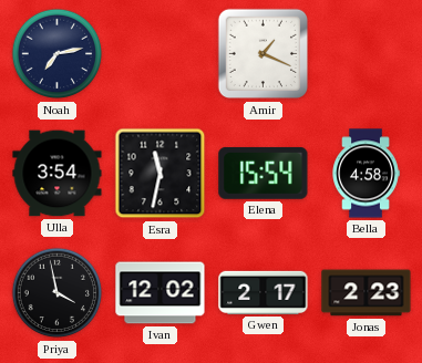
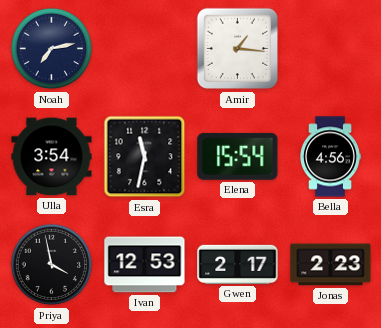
Amir: 1:19 -> 1:16
Bella: 4:58 -> 4:56
Ivan: 12:02 -> 12:53
